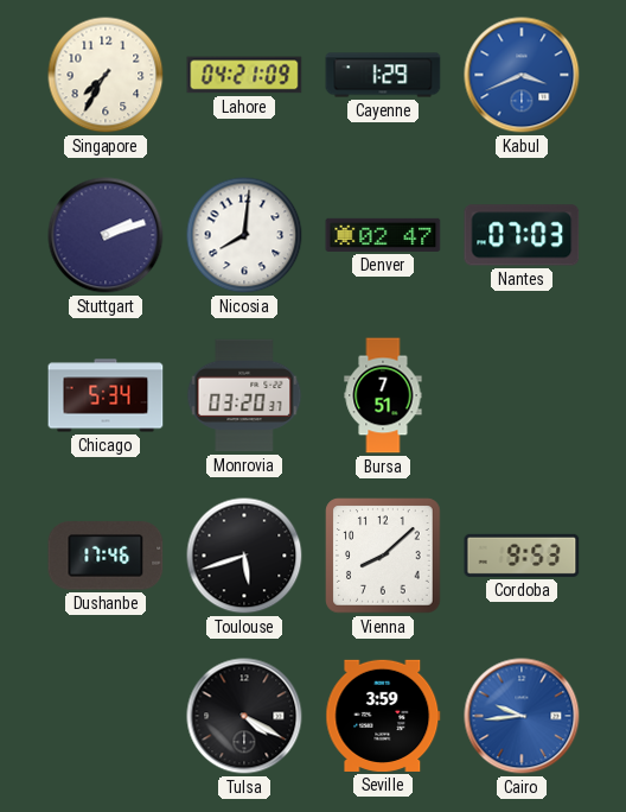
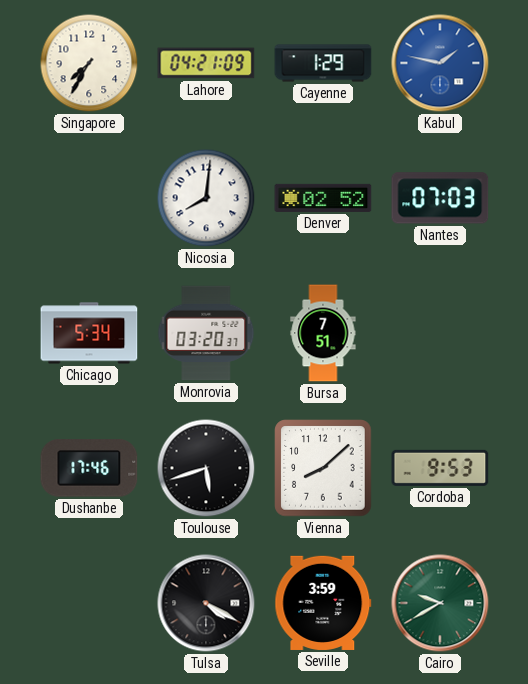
Kabul: 3:41 -> 1:47
Stuttgart: 2:12 -> none
Denver: 02:47 -> 02:52
Cairo: 9:44 -> 9:40
Cairo dial: blue -> green
